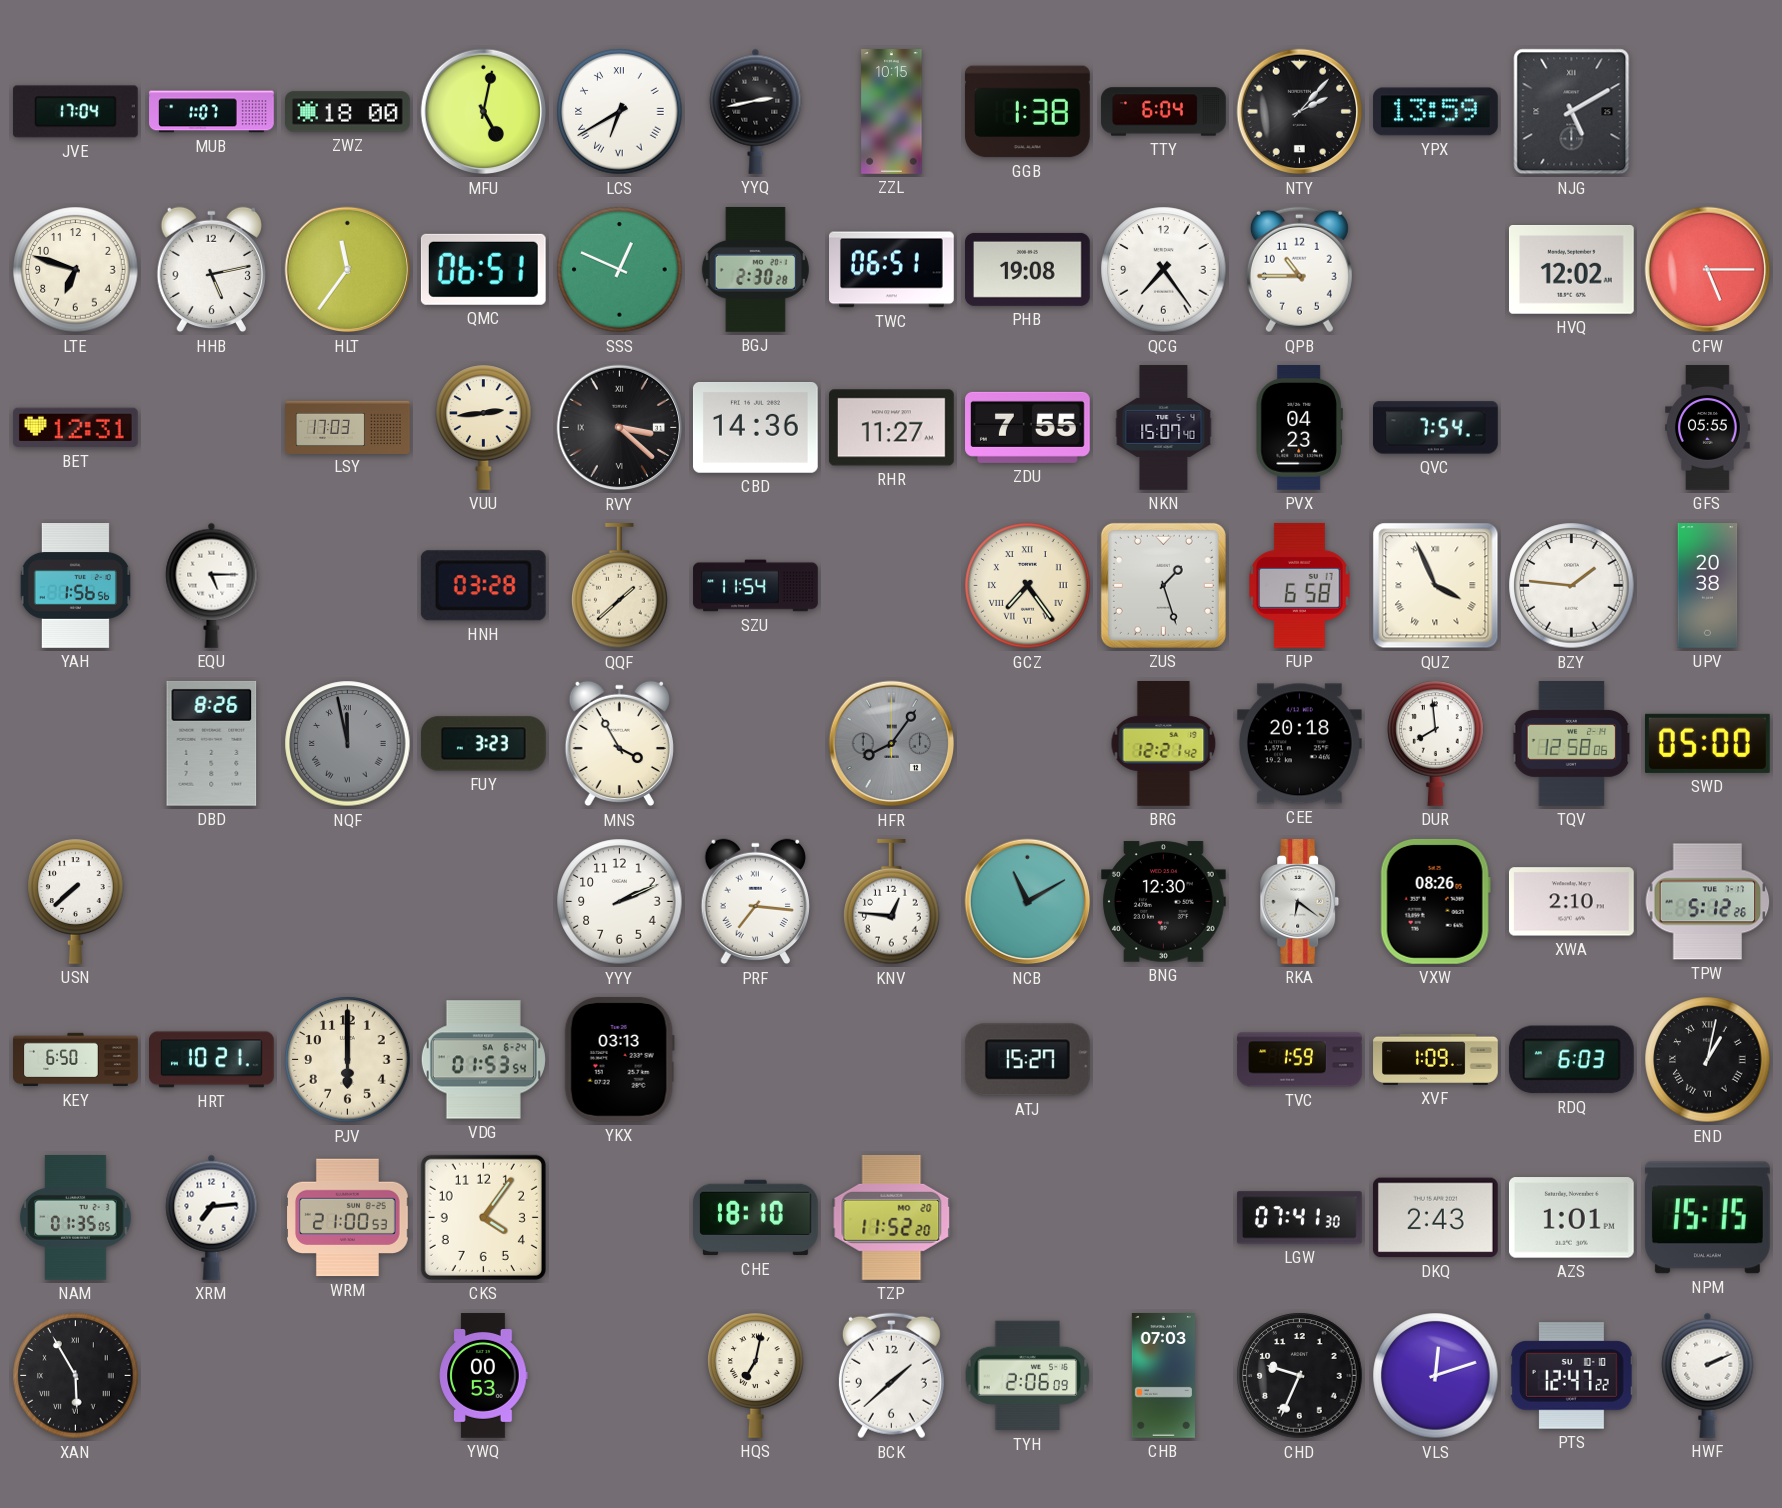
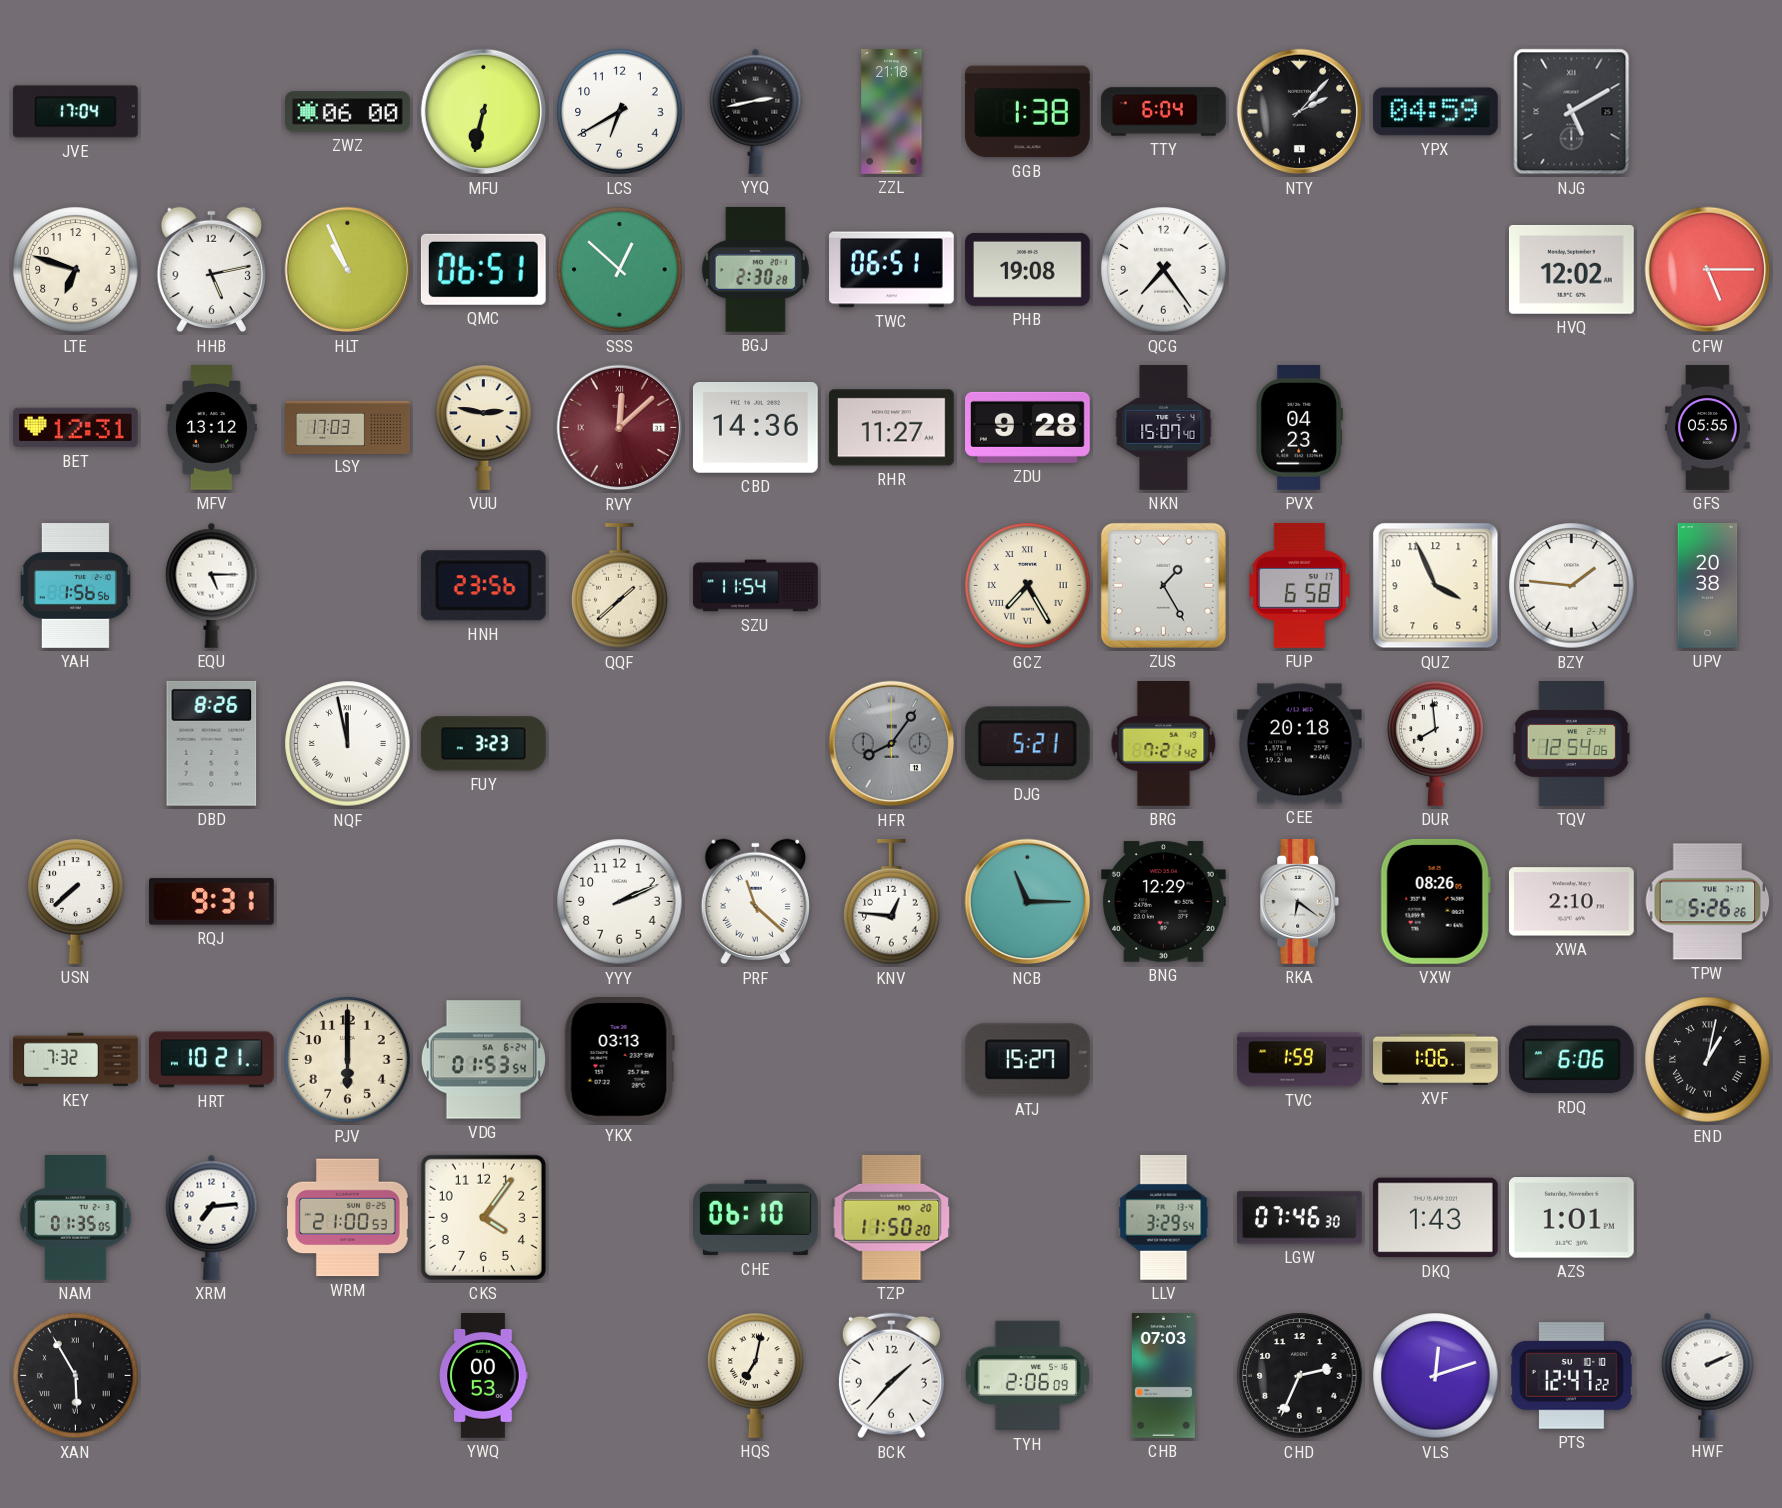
MUB: 1:07 -> none
ZWZ: 18:00 -> 06:00
MFU: 5:02 -> 6:32
LCS numerals: Roman -> Arabic
ZZL: 10:15 -> 21:18
YPX: 13:59 -> 04:59
HLT: 11:36 -> 10:56
SSS: 12:49 -> 12:52
QPB: 10:45 -> none
MFV: none -> 13:12
VUU: 2:44 -> 2:47
RVY: 3:22 -> 12:08
RVY dial: black -> burgundy
ZDU: 7:55 -> 9:28
QVC: 7:54 -> none
HNH: 03:28 -> 23:56
GCZ: 7:24 -> 7:25
ZUS: 1:27 -> 1:25
QUZ numerals: Roman -> Arabic
NQF dial: grey -> white
MNS: 3:55 -> none
DJG: none -> 5:21
BRG: 12:21 -> 7:21
TQV: 12:58 -> 12:54
SWD: 05:00 -> none
RQJ: none -> 9:31
PRF: 7:16 -> 11:22
NCB: 11:10 -> 11:15
BNG: 12:30 -> 12:29
TPW: 5:12 -> 5:26
KEY: 6:50 -> 7:32
XVF: 1:09 -> 1:06
RDQ: 6:03 -> 6:06
CHE: 18:10 -> 06:10
TZP: 11:52 -> 11:50
LLV: none -> 3:29
LGW: 07:41 -> 07:46
DKQ: 2:43 -> 1:43
NPM: 15:15 -> none
BCK: 1:38 -> 1:37
CHD: 9:34 -> 2:34
